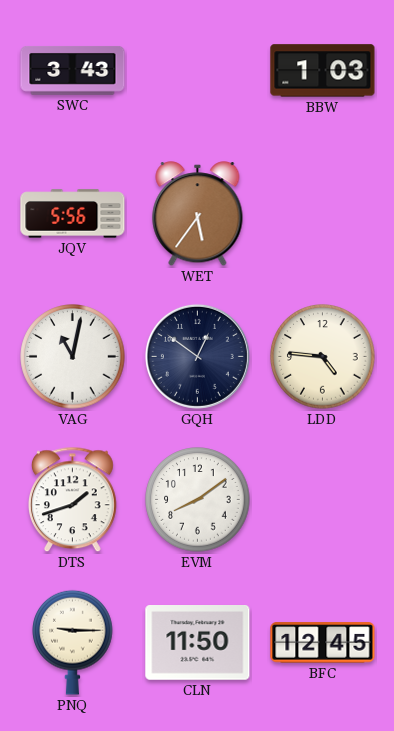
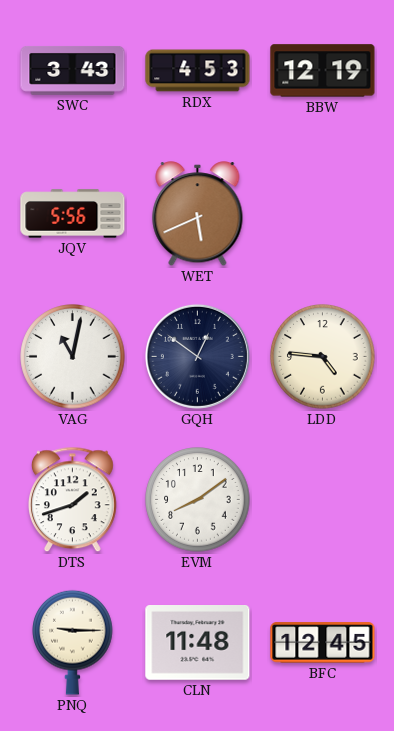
RDX: none -> 4:53
BBW: 1:03 -> 12:19
WET: 5:36 -> 5:41
CLN: 11:50 -> 11:48
